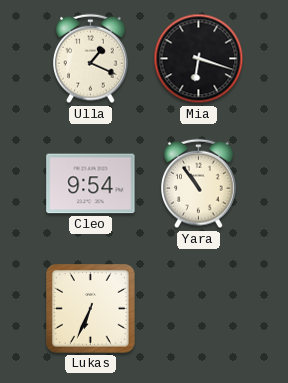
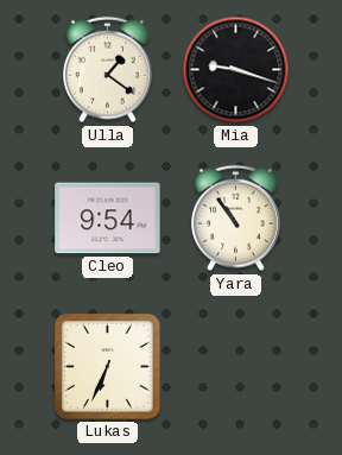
Ulla: 1:19 -> 1:21
Mia: 6:18 -> 9:18
